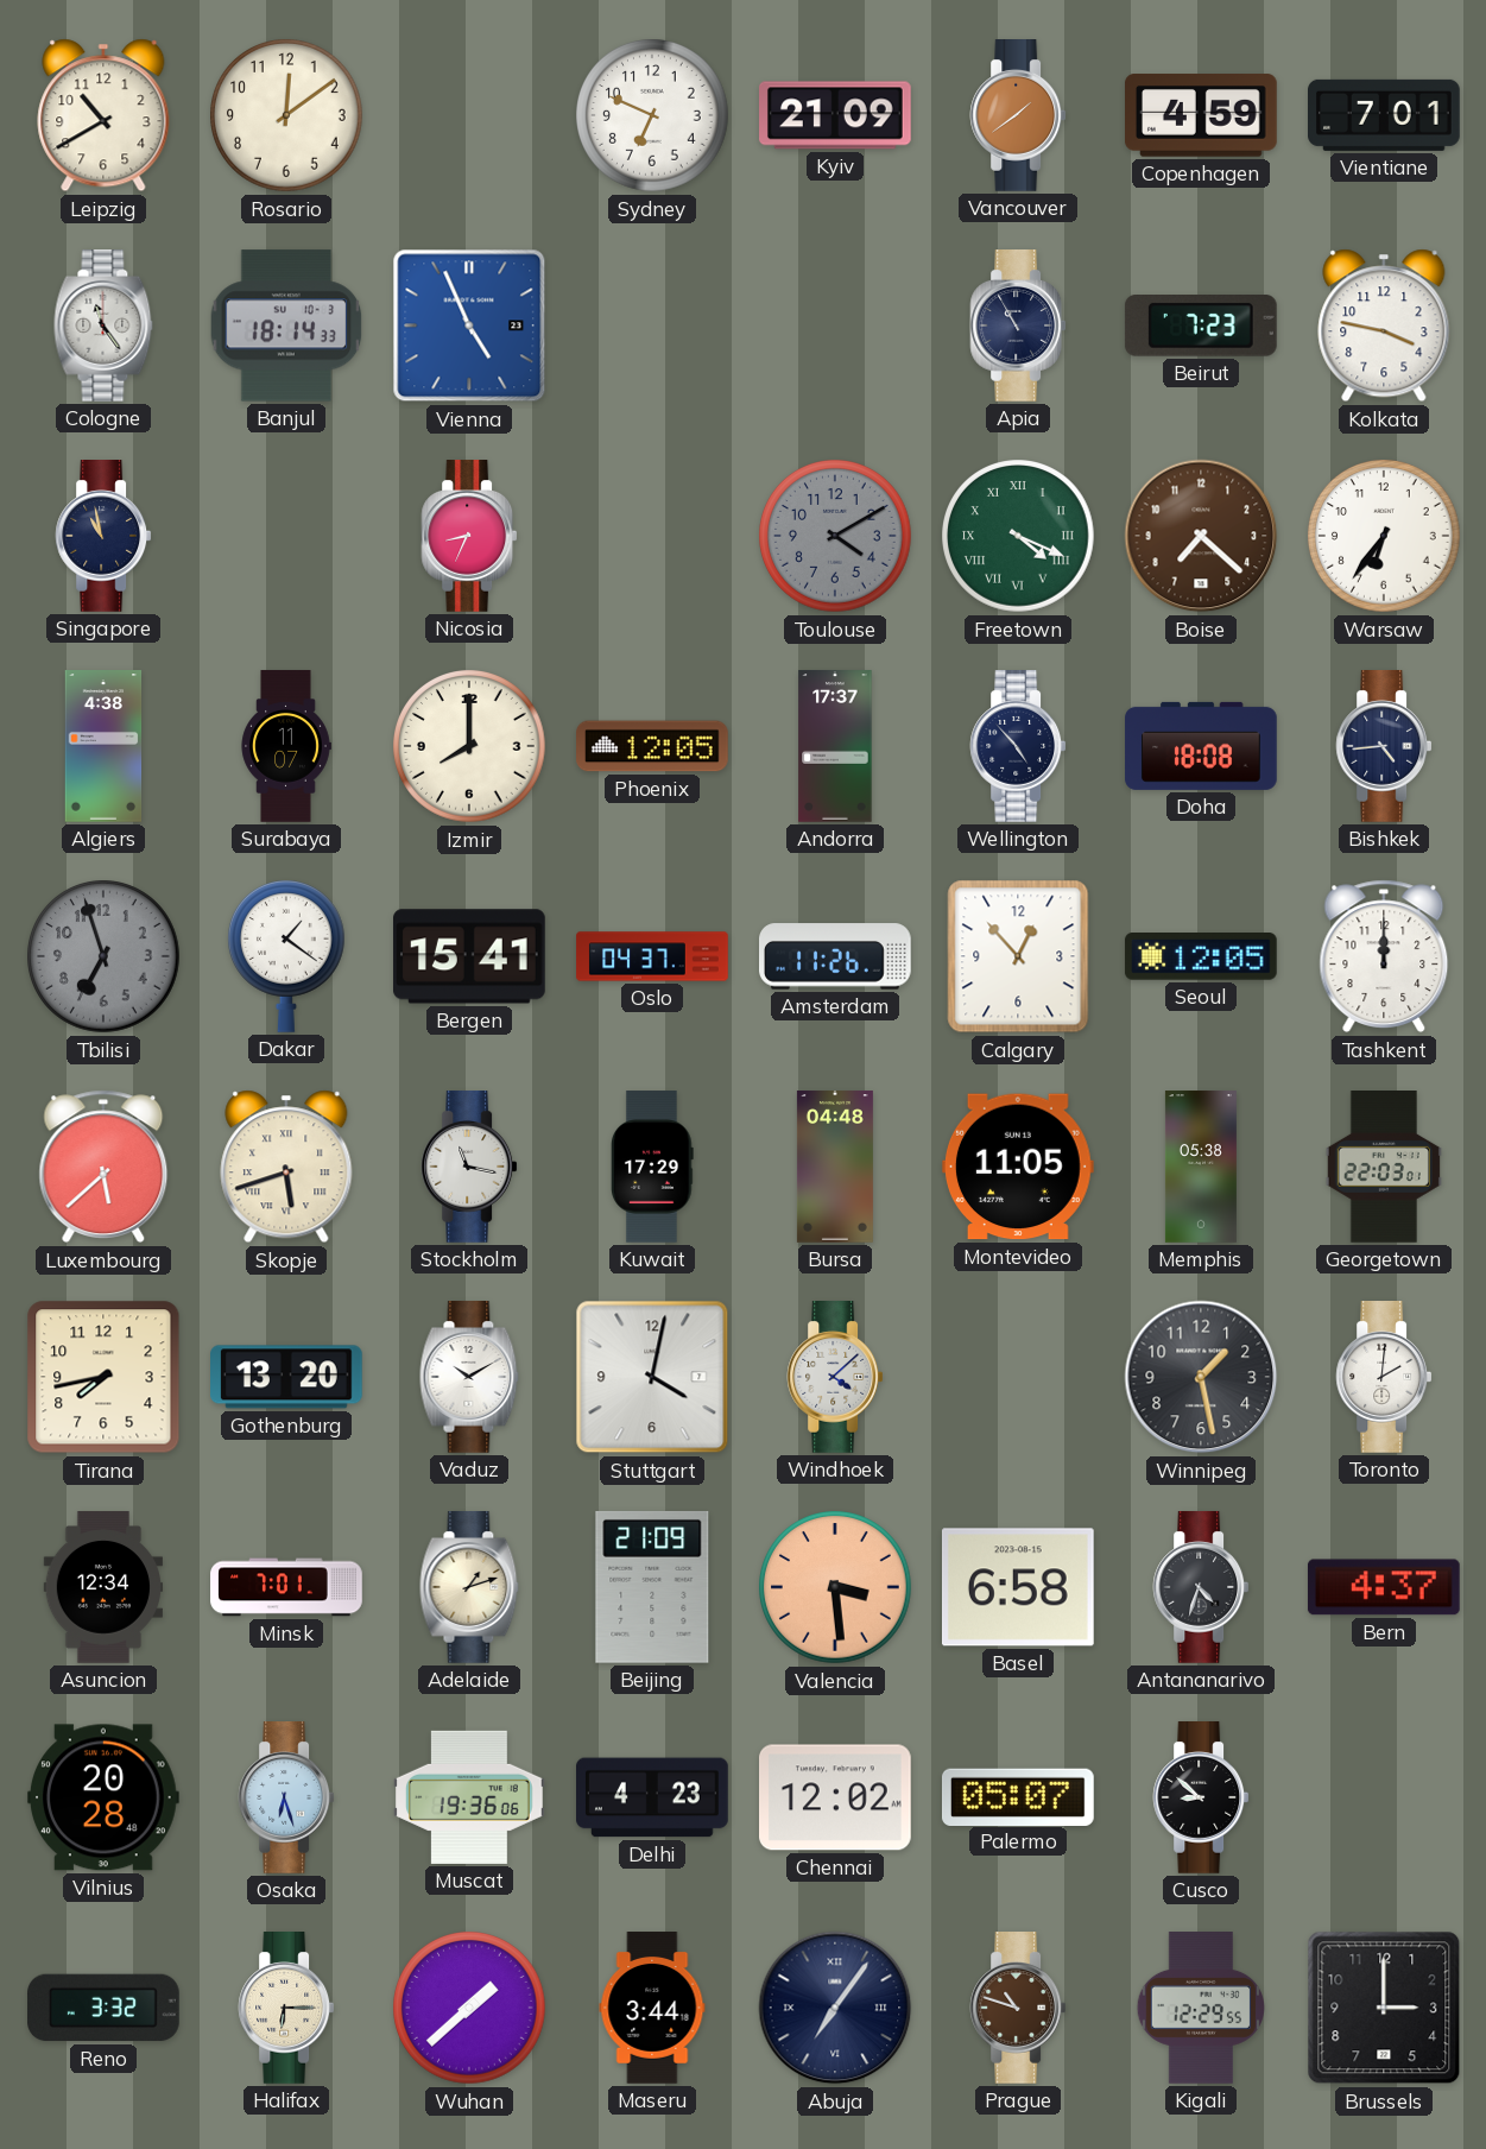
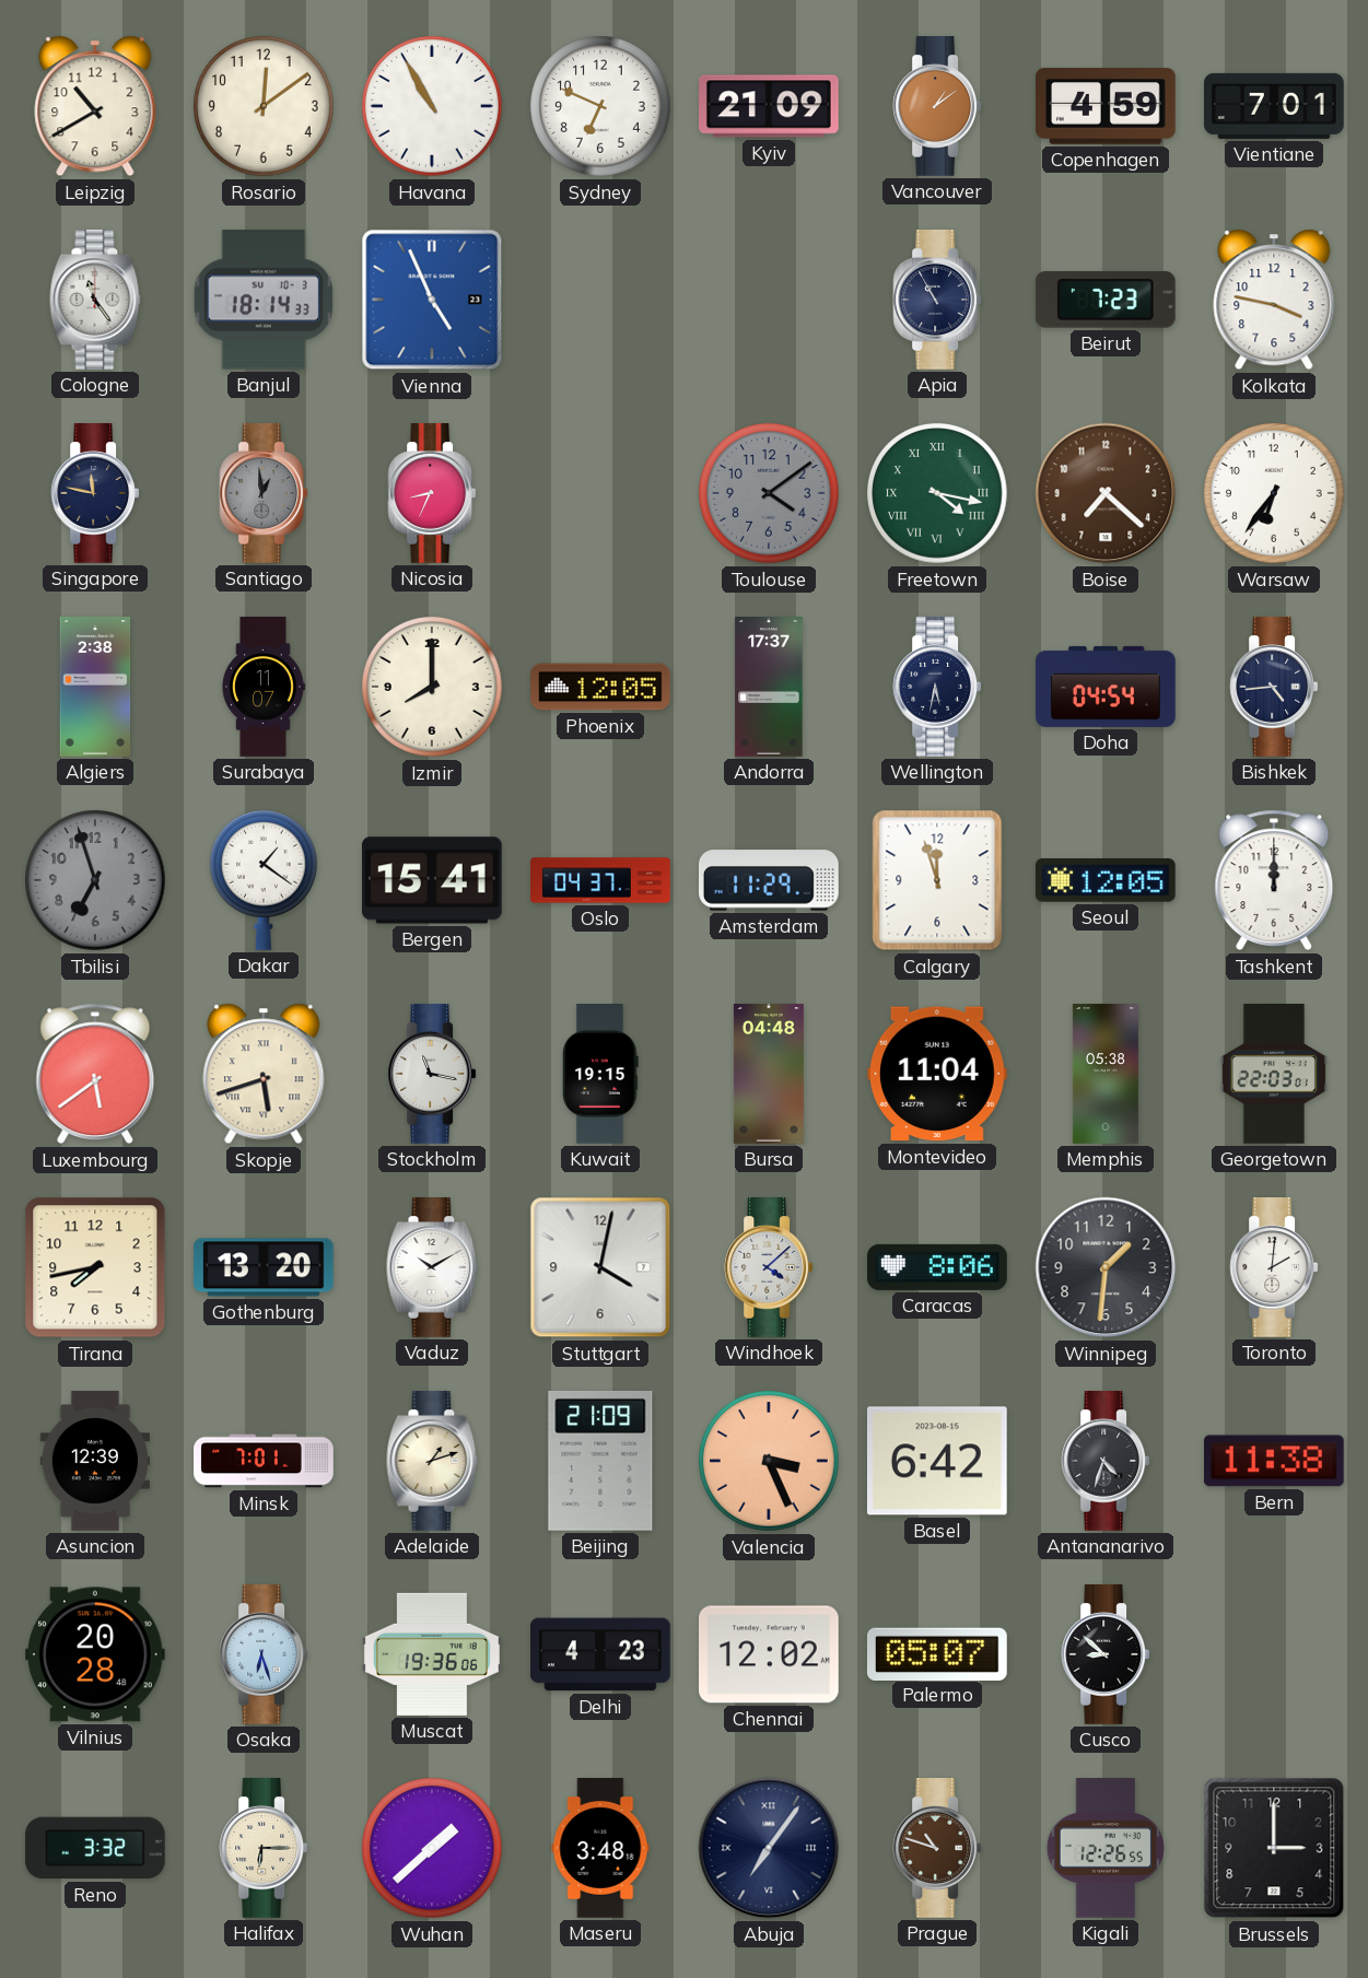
Havana: none -> 10:55
Vancouver: 1:39 -> 1:09
Singapore: 10:58 -> 11:47
Santiago: none -> 12:59
Toulouse: 4:10 -> 4:09
Freetown: 4:19 -> 4:17
Algiers: 4:38 -> 2:38
Wellington: 4:53 -> 5:32
Doha: 18:08 -> 04:54
Amsterdam: 11:26 -> 11:29
Calgary: 12:53 -> 11:57
Luxembourg: 5:38 -> 5:39
Kuwait: 17:29 -> 19:15
Montevideo: 11:05 -> 11:04
Caracas: none -> 8:06
Winnipeg: 1:28 -> 1:31
Asuncion: 12:34 -> 12:39
Valencia: 3:29 -> 3:26
Basel: 6:58 -> 6:42
Bern: 4:37 -> 11:38
Maseru: 3:44 -> 3:48
Kigali: 12:29 -> 12:26
